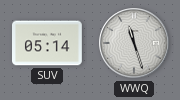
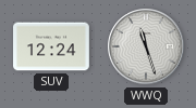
SUV: 05:14 -> 12:24
